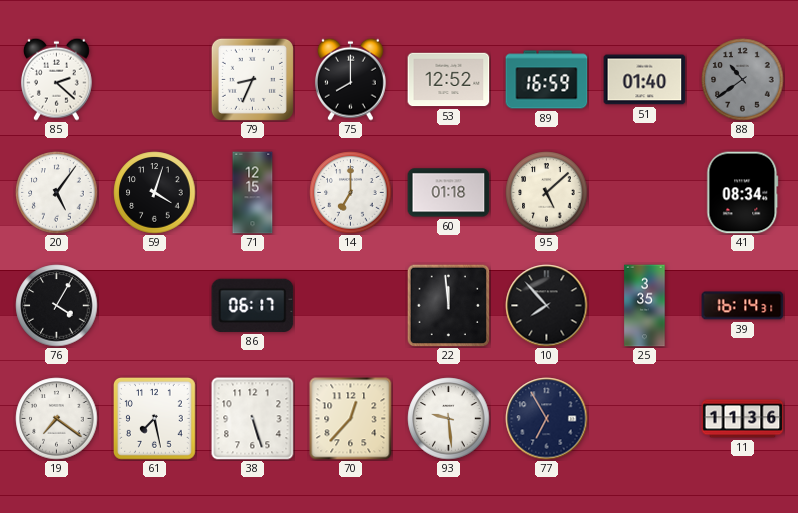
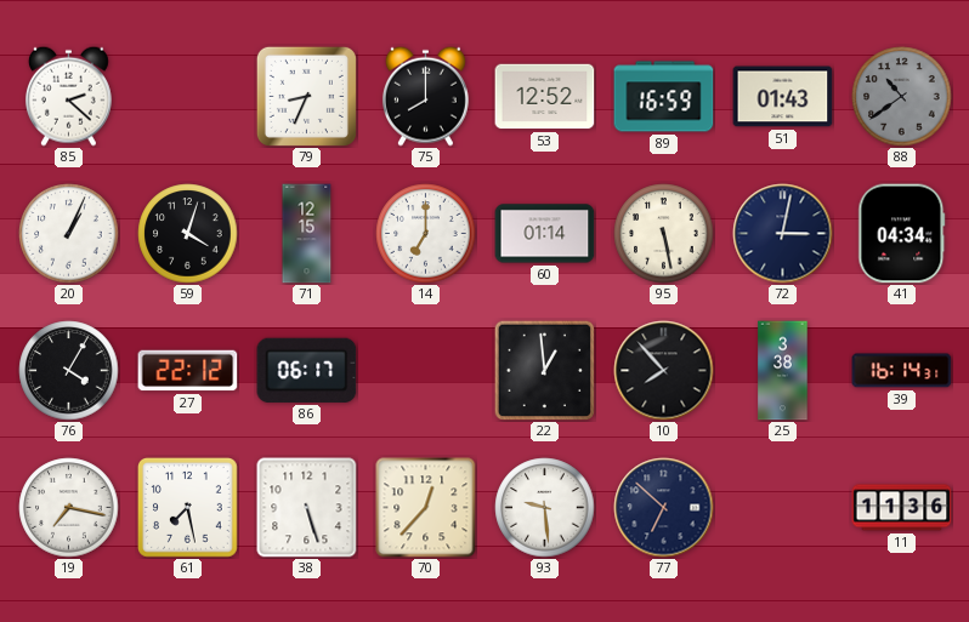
51: 01:40 -> 01:43
20: 5:06 -> 1:04
60: 01:18 -> 01:14
95: 5:08 -> 5:28
72: none -> 3:02
41: 08:34 -> 04:34
27: none -> 22:12
22: 11:59 -> 12:59
25: 3:35 -> 3:38
19: 7:21 -> 7:17
77: 6:55 -> 6:52
